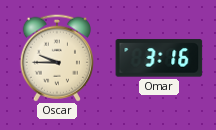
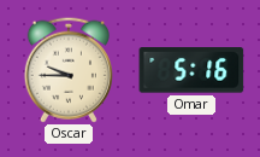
Omar: 3:16 -> 5:16
